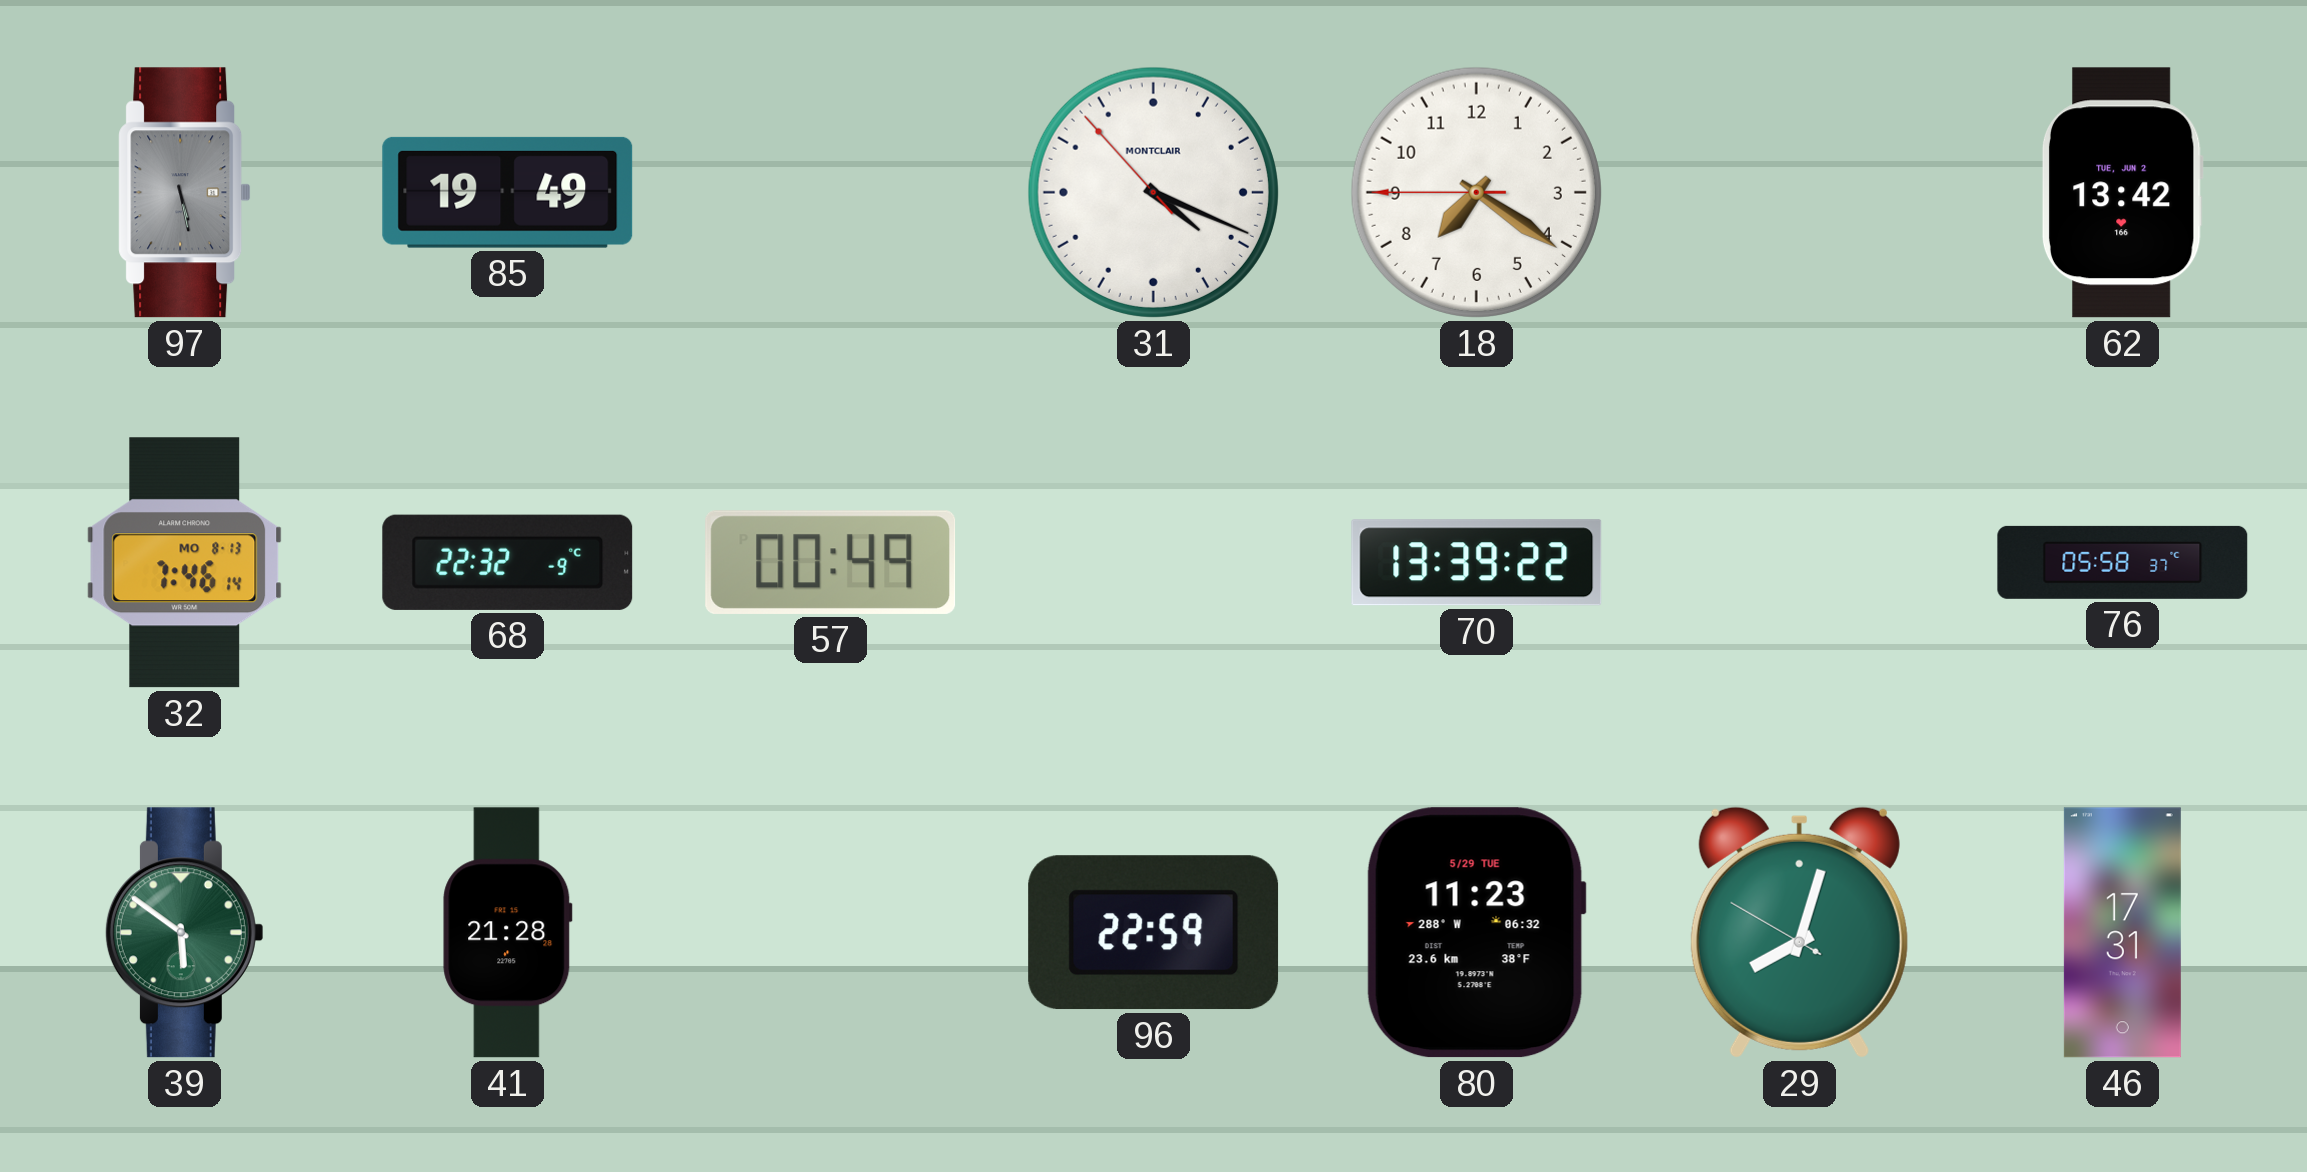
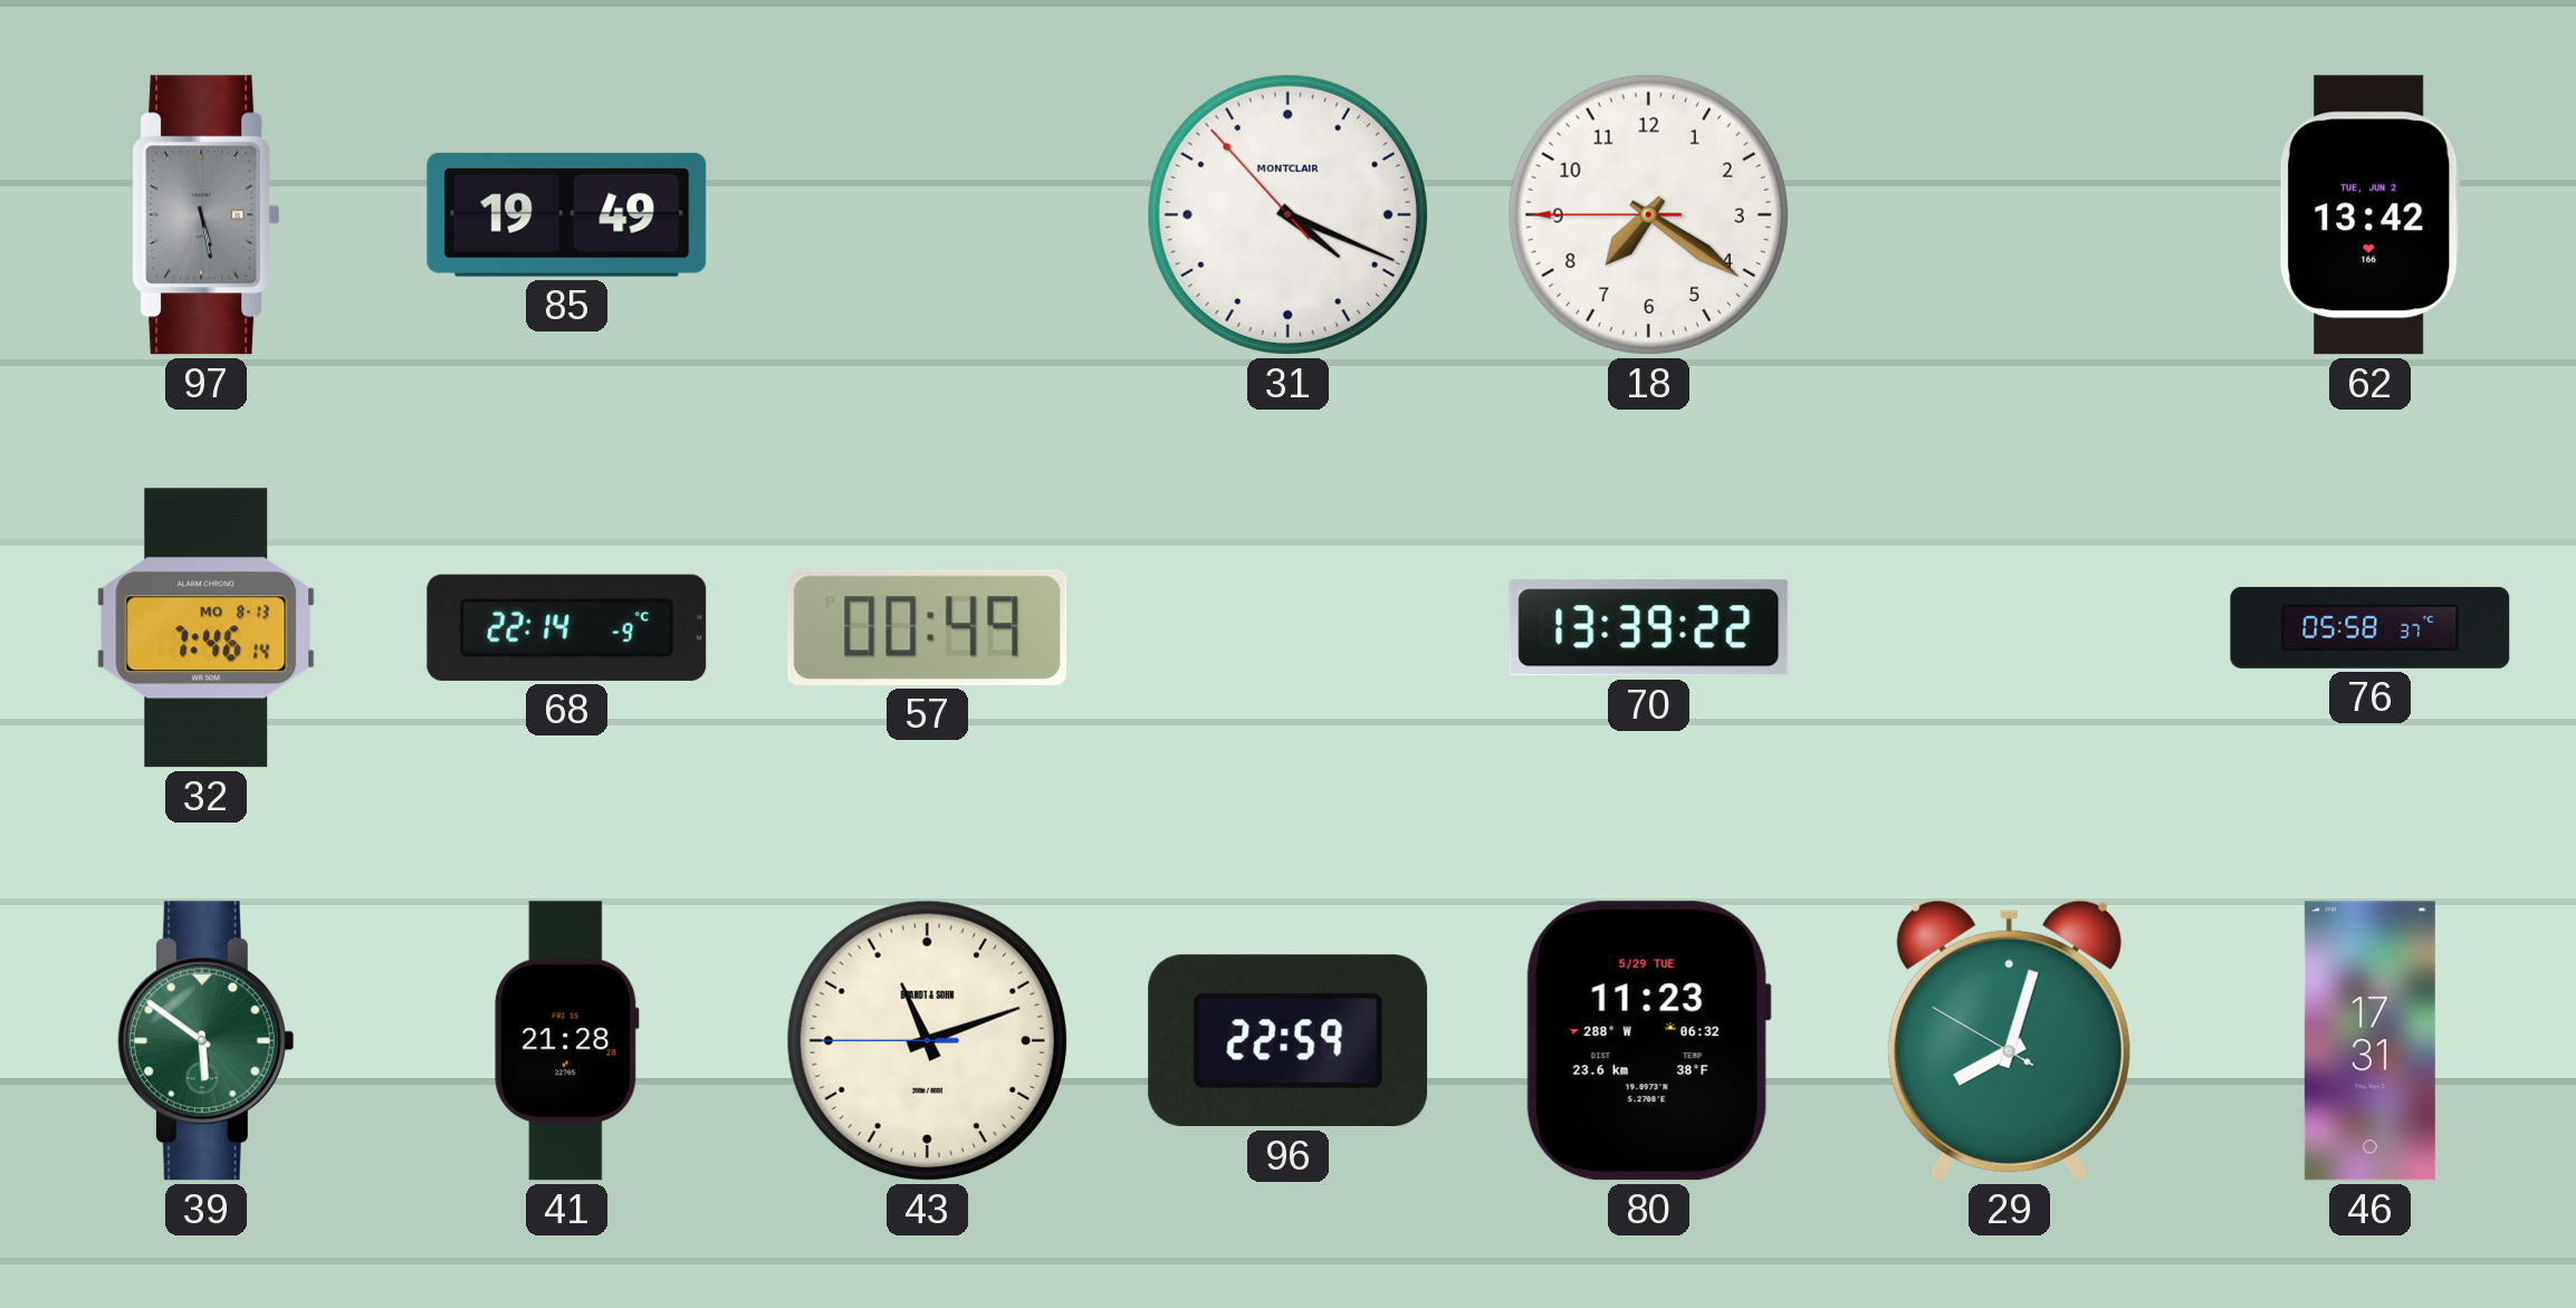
68: 22:32 -> 22:14
43: none -> 11:11
